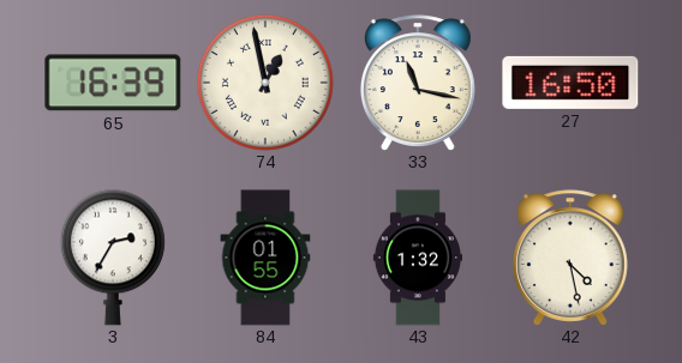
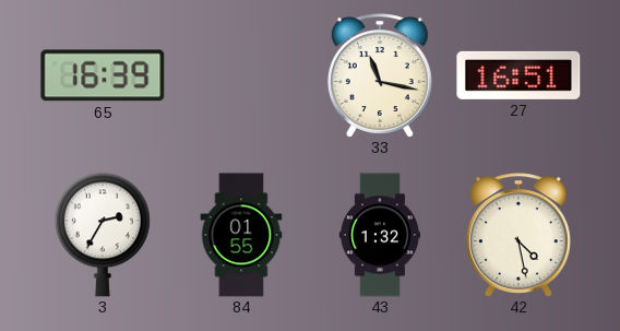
74: 12:58 -> none
27: 16:50 -> 16:51
